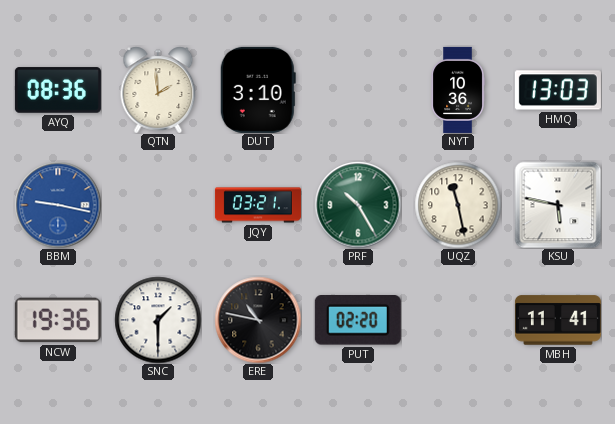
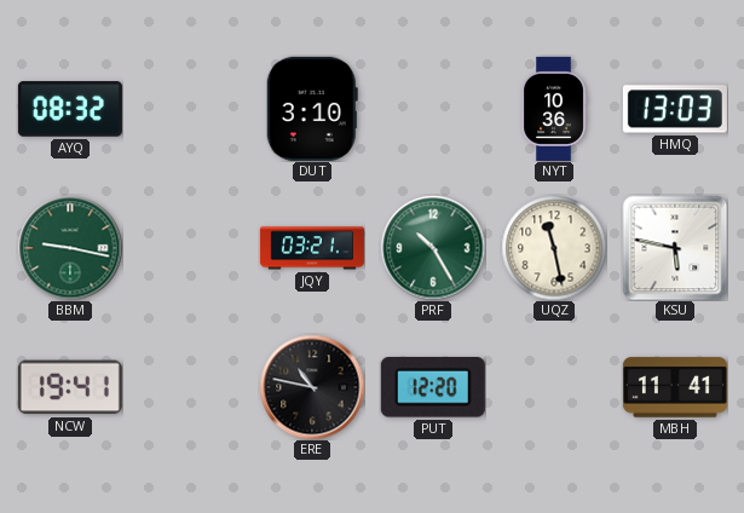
AYQ: 08:36 -> 08:32
QTN: 1:59 -> none
BBM dial: blue -> green
NCW: 19:36 -> 19:41
SNC: 1:30 -> none
PUT: 02:20 -> 12:20
